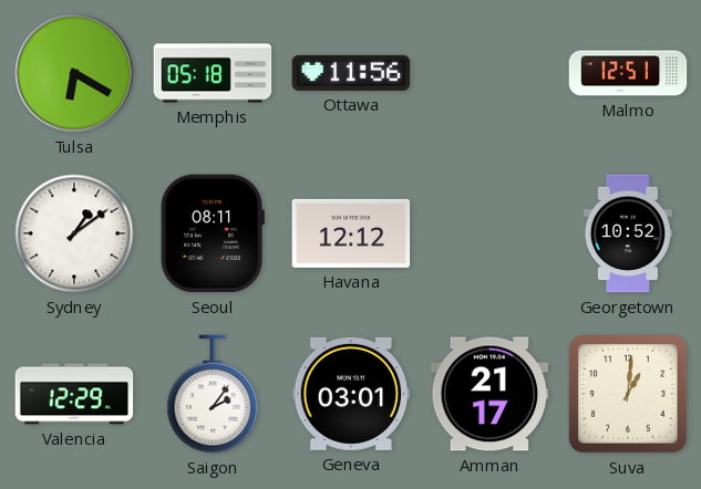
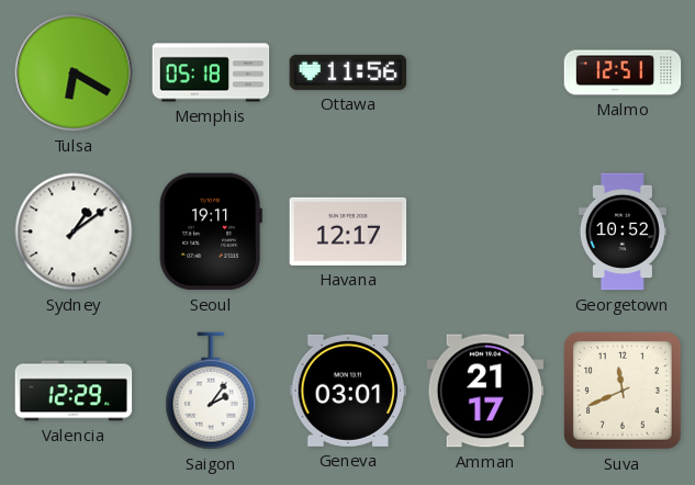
Seoul: 08:11 -> 19:11
Havana: 12:12 -> 12:17
Suva: 1:01 -> 11:41
